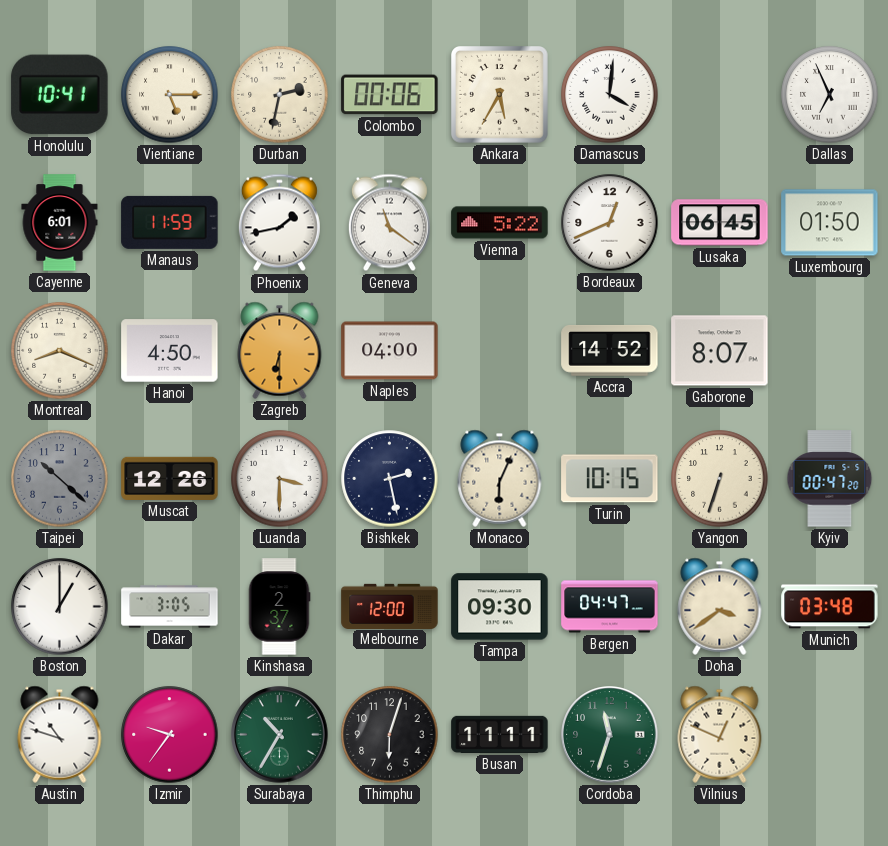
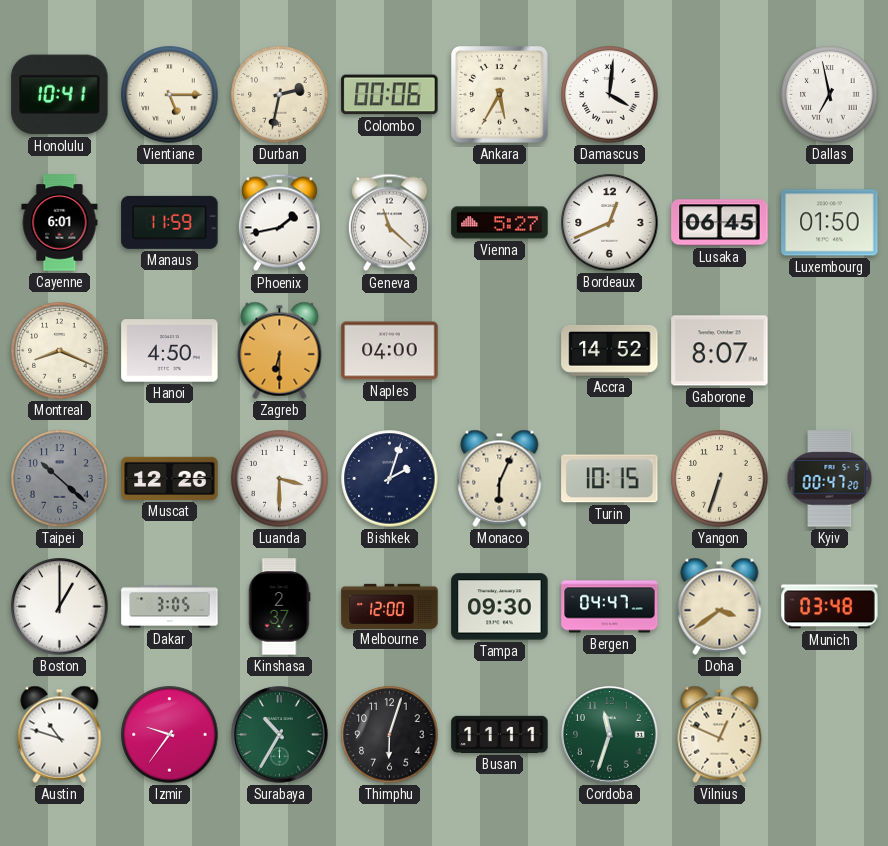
Dallas: 6:56 -> 6:58
Geneva: 11:21 -> 11:22
Vienna: 5:22 -> 5:27
Bishkek: 2:28 -> 2:03
